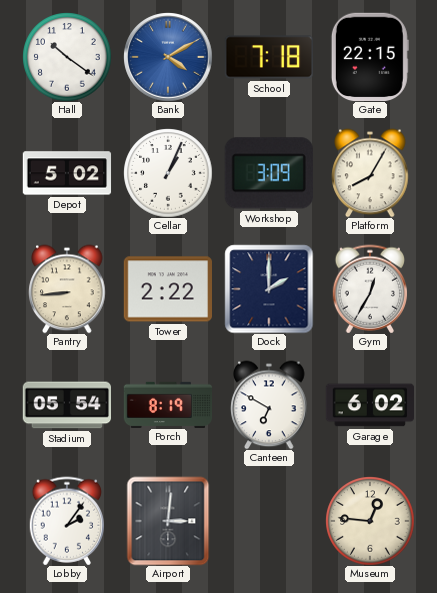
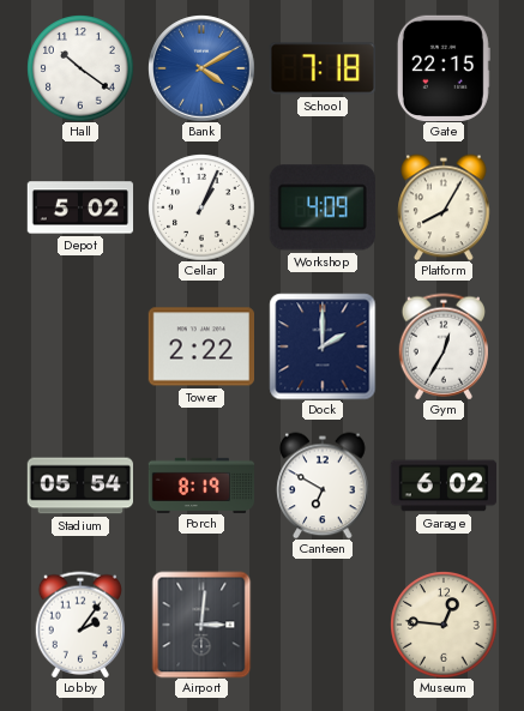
Workshop: 3:09 -> 4:09
Pantry: 8:44 -> none
